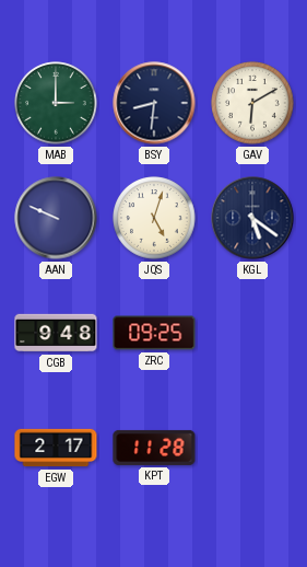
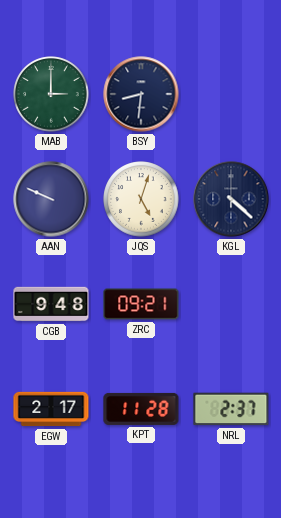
GAV: 6:10 -> none
KGL: 5:21 -> 4:22
ZRC: 09:25 -> 09:21
NRL: none -> 2:37
